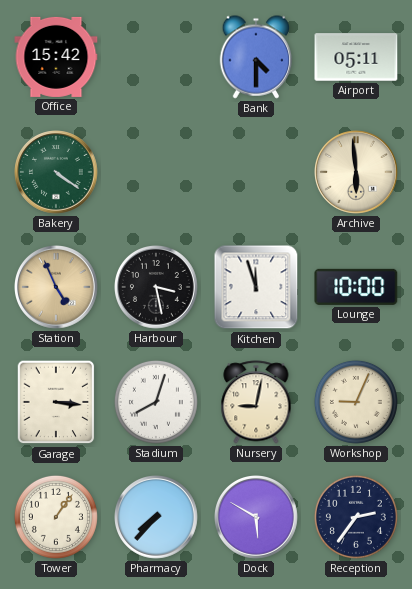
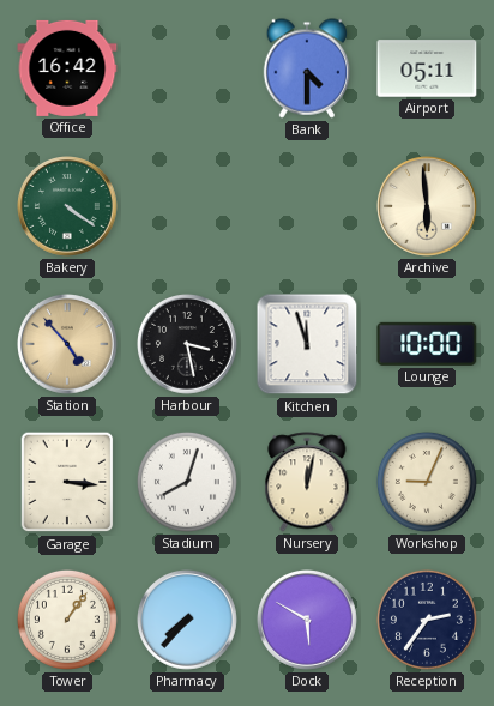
Office: 15:42 -> 16:42
Station: 4:56 -> 4:53
Nursery: 9:02 -> 12:02
